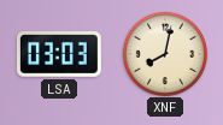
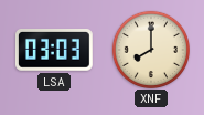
XNF: 8:02 -> 8:00
